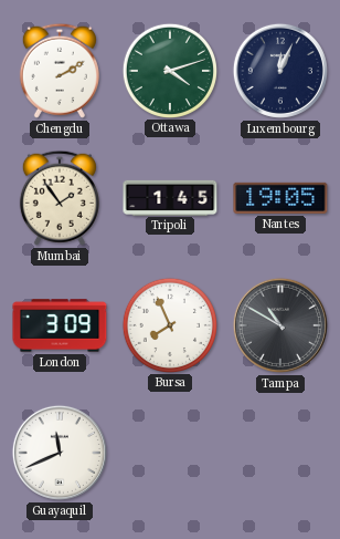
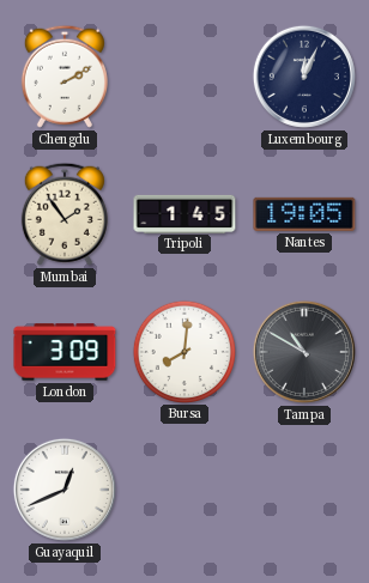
Ottawa: 4:12 -> none
Bursa: 7:56 -> 8:01
Guayaquil: 11:41 -> 12:41
